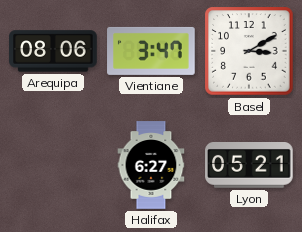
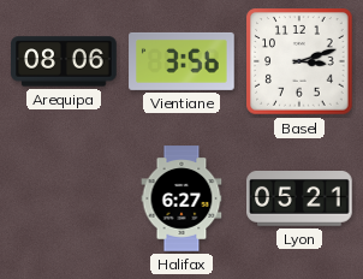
Vientiane: 3:47 -> 3:56
Basel: 3:10 -> 3:12
